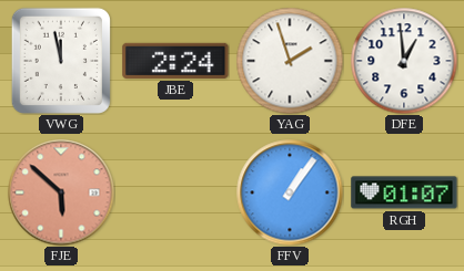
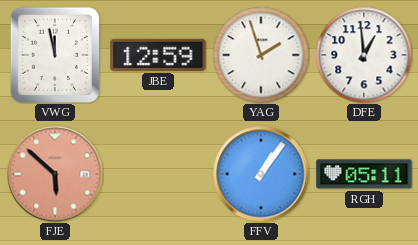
JBE: 2:24 -> 12:59
RGH: 01:07 -> 05:11
